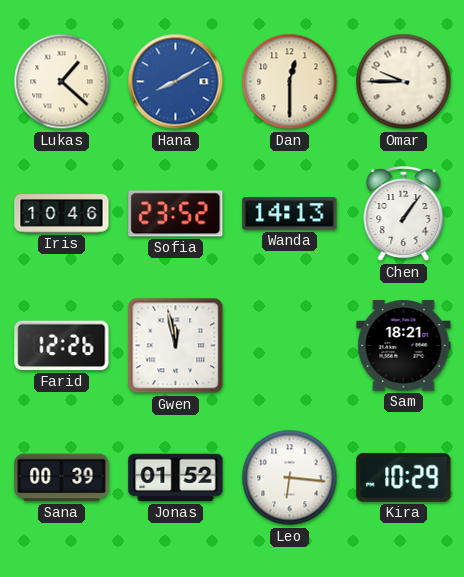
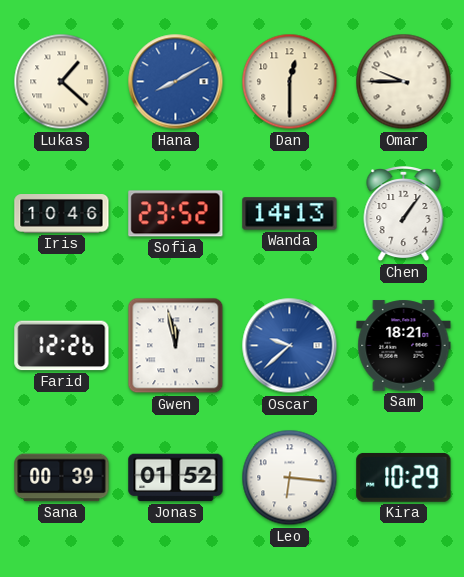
Oscar: none -> 9:38
